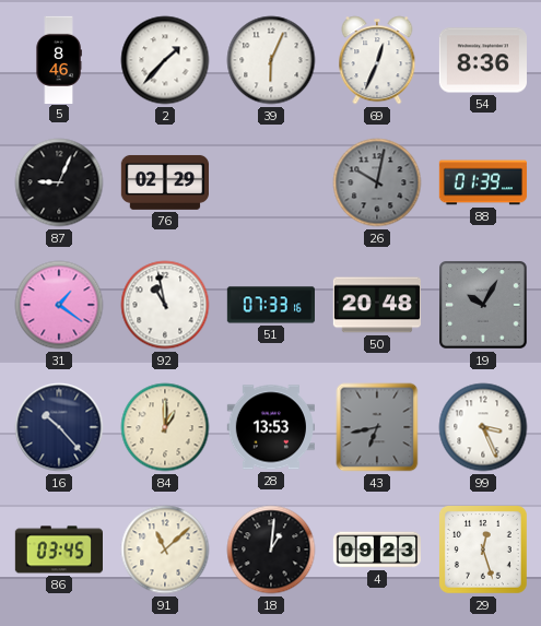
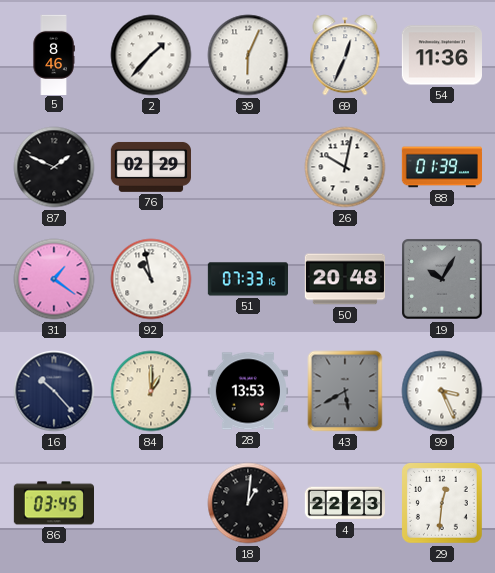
54: 8:36 -> 11:36
87: 9:04 -> 1:49
26 dial: grey -> white
43: 6:43 -> 5:40
91: 11:08 -> none
4: 09:23 -> 22:23
29: 12:27 -> 12:31
